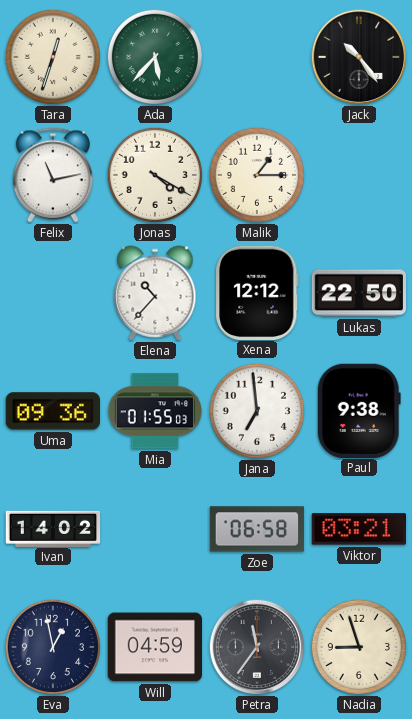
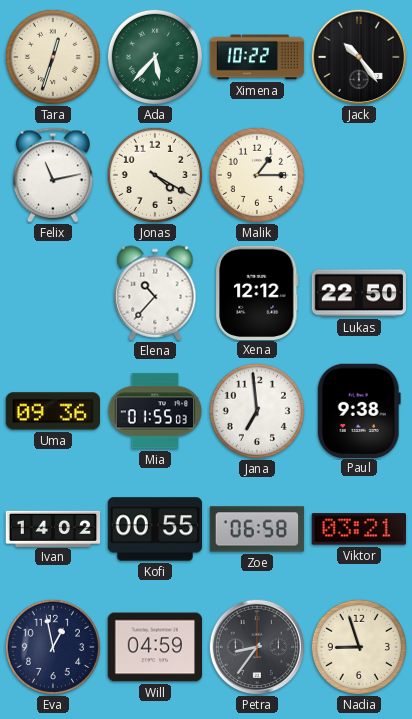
Ximena: none -> 10:22
Kofi: none -> 00:55
Petra: 11:36 -> 8:36
